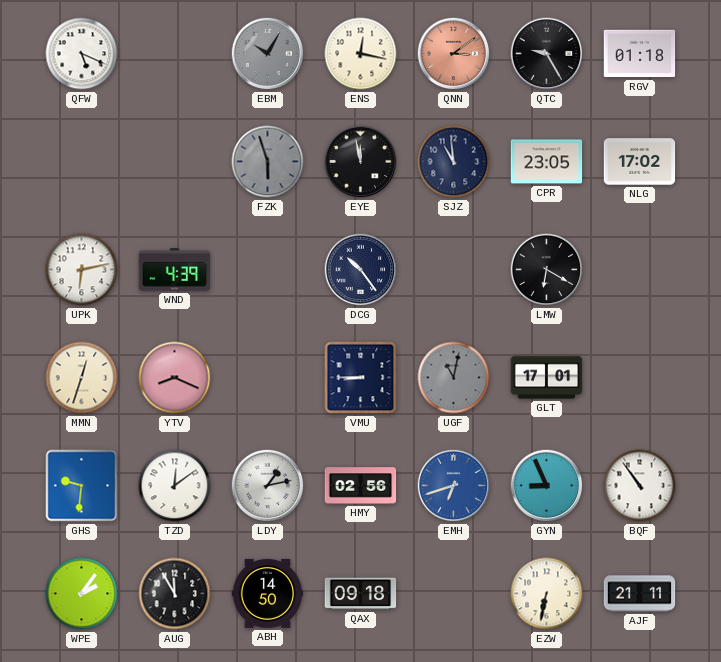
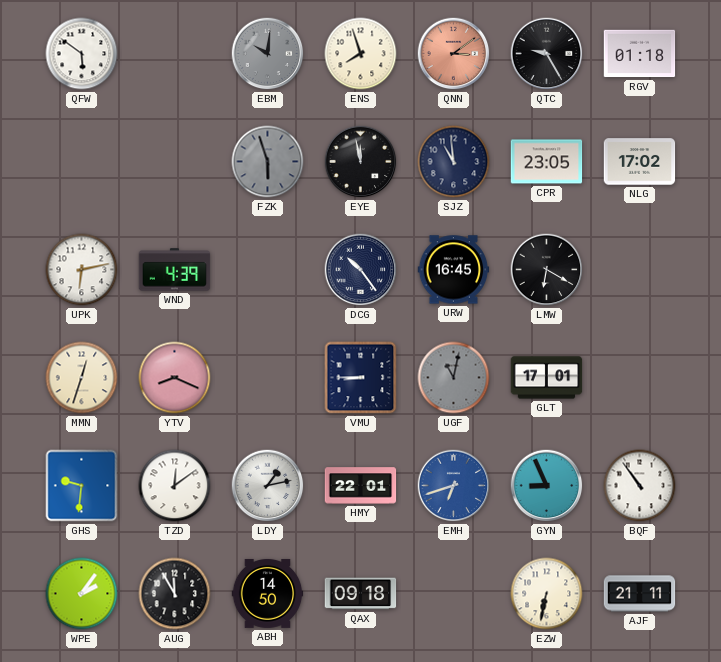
QFW: 5:19 -> 5:51
EBM: 10:05 -> 10:01
ENS: 12:17 -> 7:57
URW: none -> 16:45
HMY: 02:56 -> 22:01
